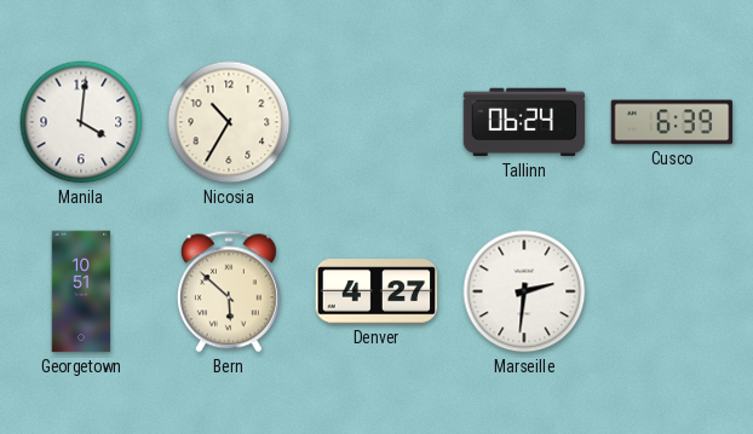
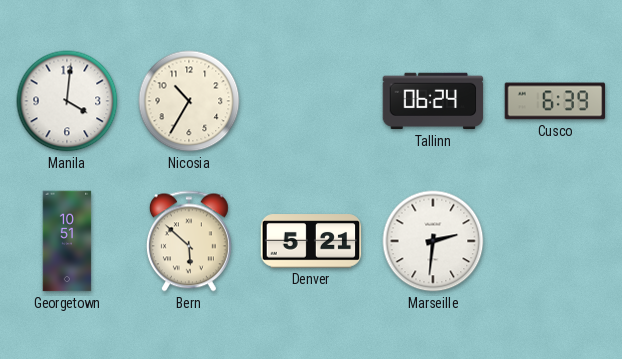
Denver: 4:27 -> 5:21
